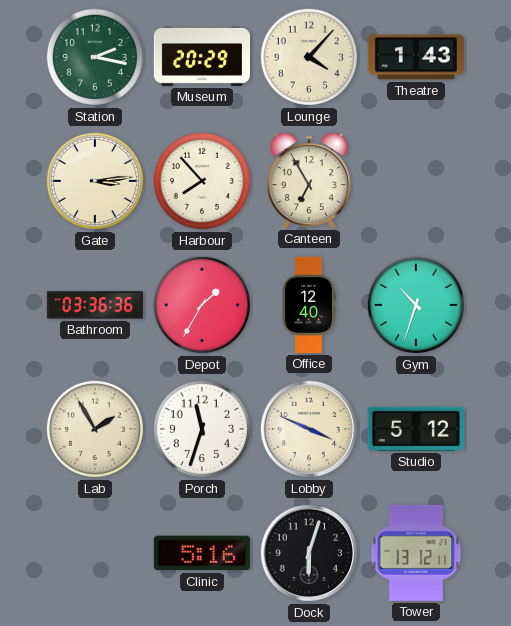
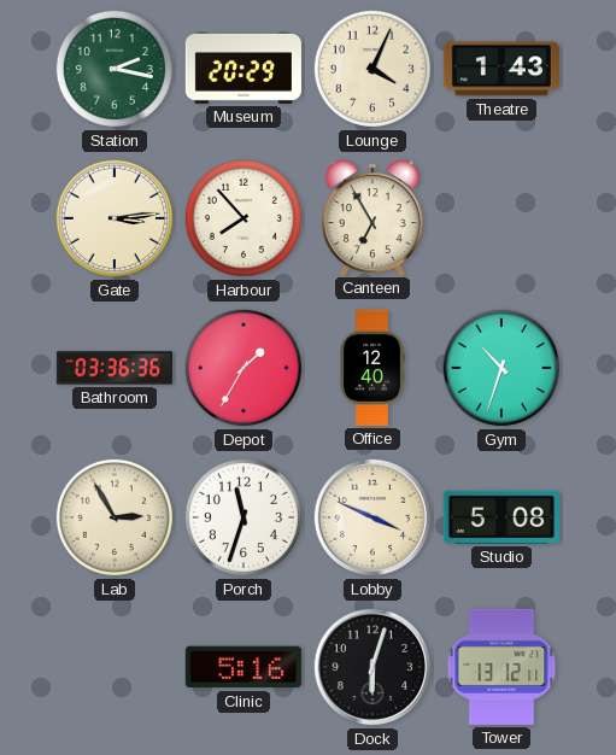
Lounge: 4:07 -> 4:04
Lab: 1:55 -> 2:55
Studio: 5:12 -> 5:08
